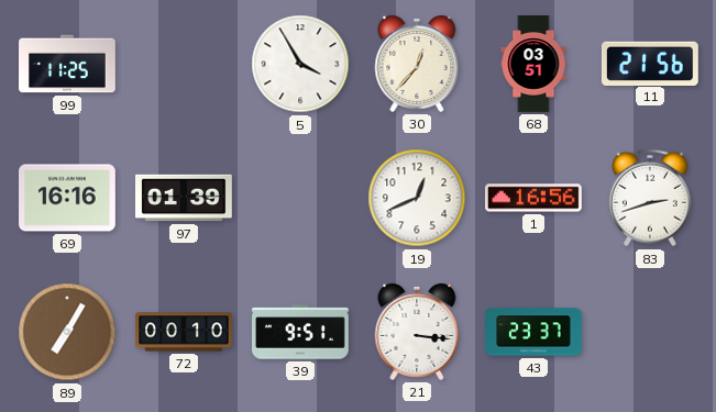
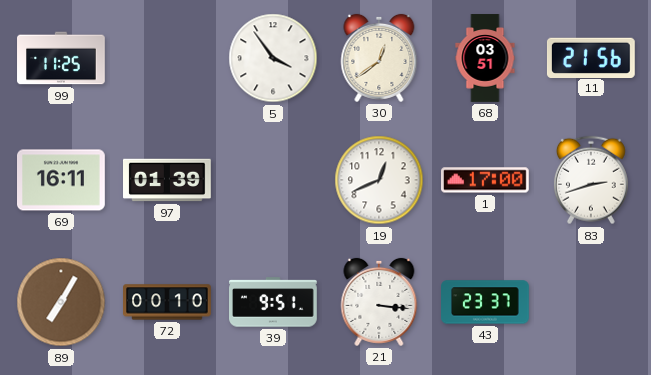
5: 3:55 -> 3:54
30: 12:37 -> 12:39
69: 16:16 -> 16:11
1: 16:56 -> 17:00
